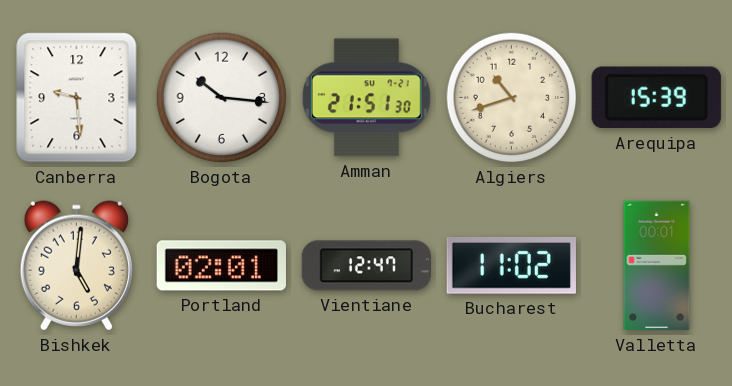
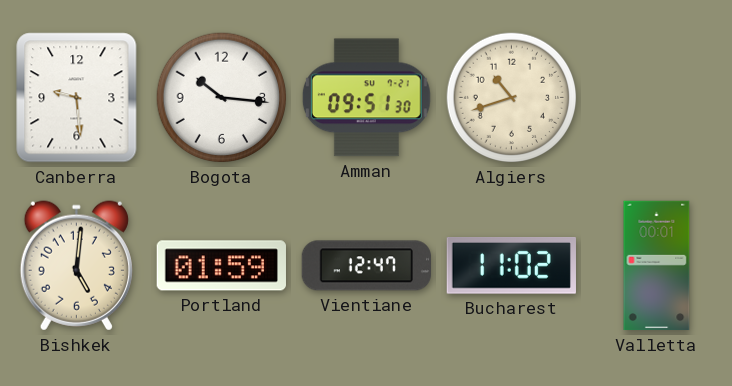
Amman: 21:51 -> 09:51
Arequipa: 15:39 -> none
Portland: 02:01 -> 01:59
